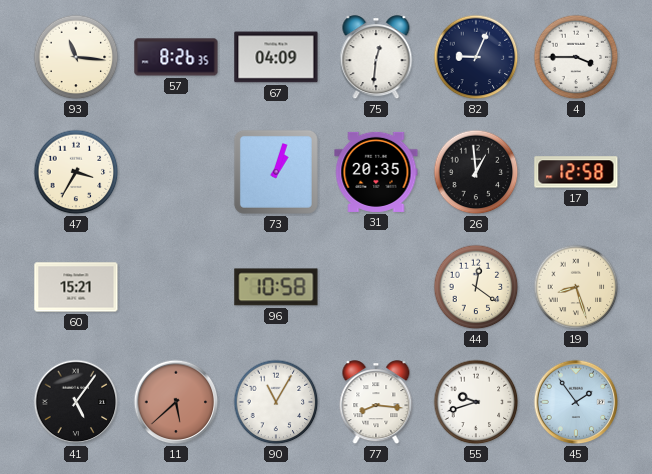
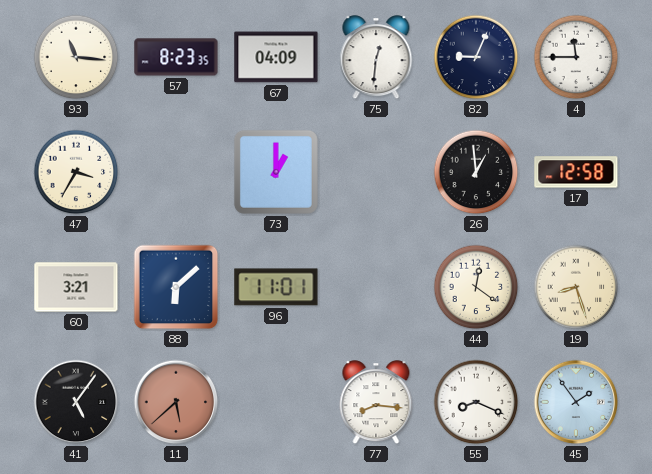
57: 8:26 -> 8:23
4: 3:45 -> 11:45
73: 1:03 -> 1:00
31: 20:35 -> none
60: 15:21 -> 3:21
88: none -> 6:08
96: 10:58 -> 11:01
90: 11:05 -> none
55: 9:42 -> 8:19
